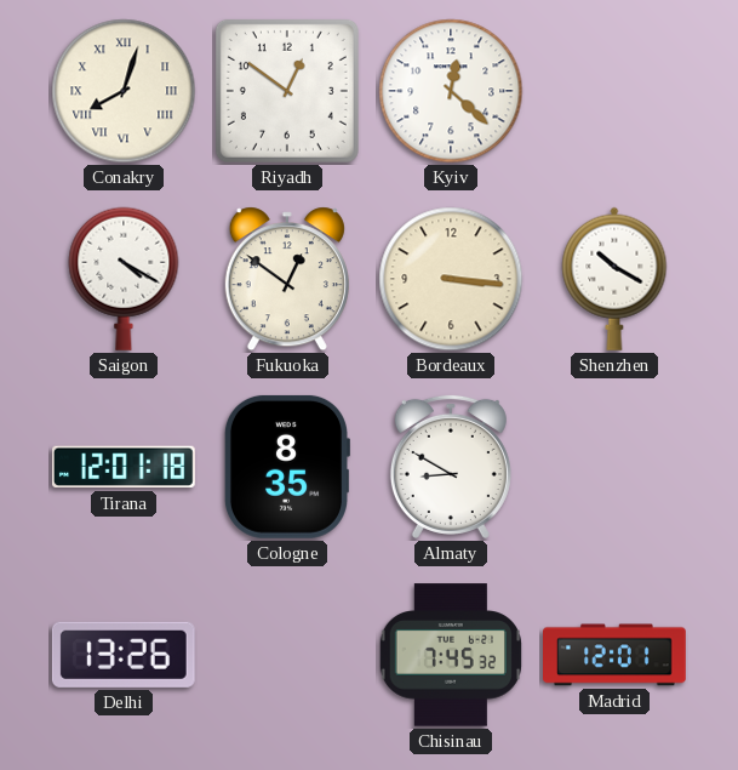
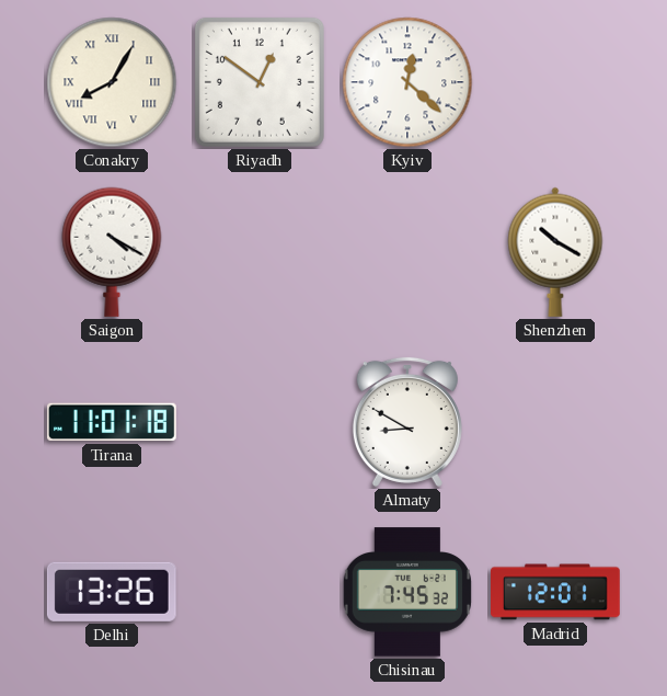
Conakry: 8:03 -> 8:05
Fukuoka: 12:51 -> none
Bordeaux: 3:16 -> none
Tirana: 12:01 -> 11:01
Cologne: 8:35 -> none
